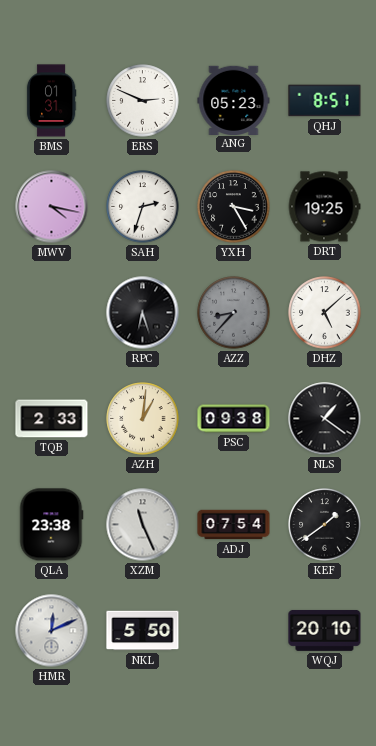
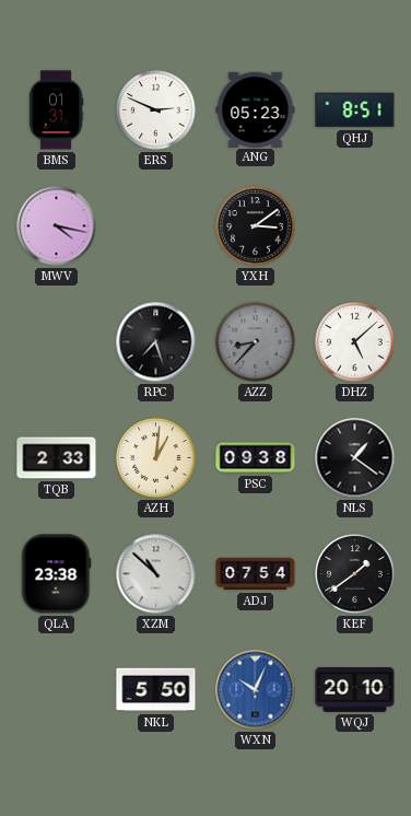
SAH: 2:33 -> none
YXH: 3:25 -> 3:09
DRT: 19:25 -> none
RPC: 6:27 -> 7:27
XZM: 11:26 -> 10:52
HMR: 12:11 -> none
WXN: none -> 10:04
